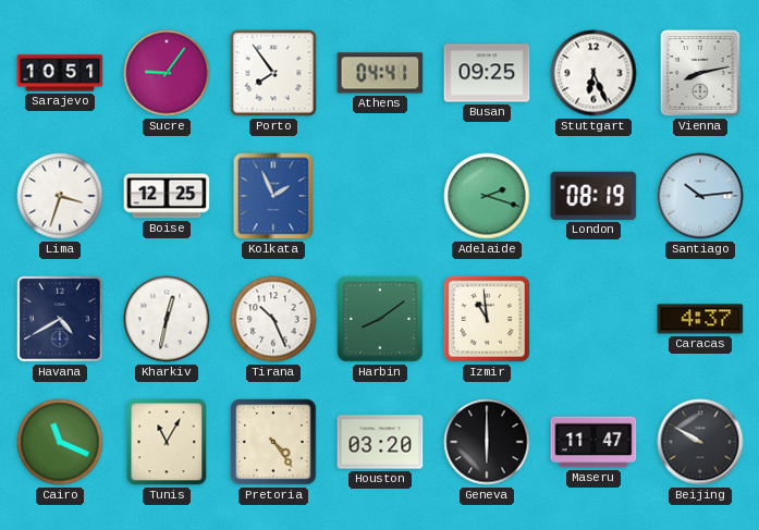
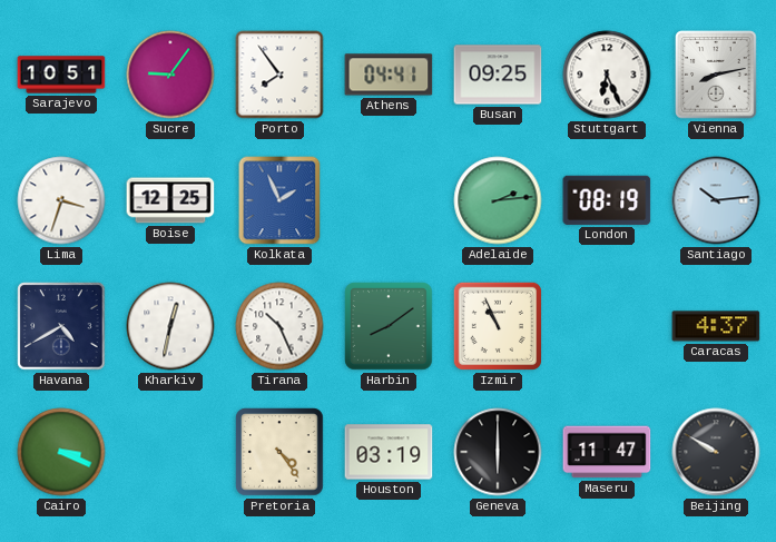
Adelaide: 2:18 -> 2:14
Izmir: 10:59 -> 10:56
Cairo: 11:19 -> 3:19
Tunis: 11:05 -> none
Houston: 03:20 -> 03:19
